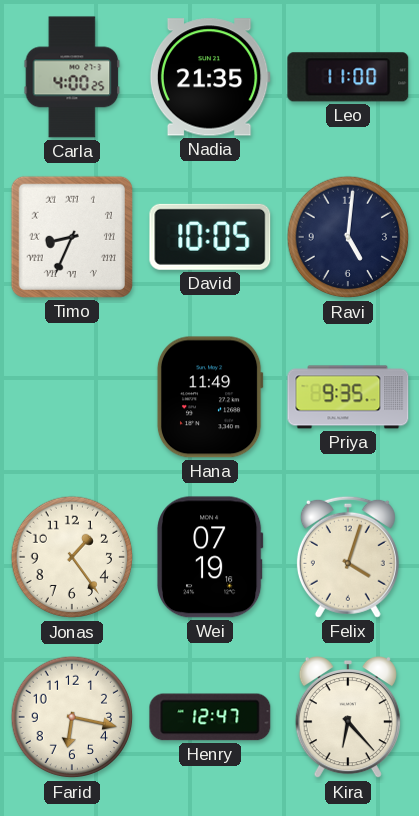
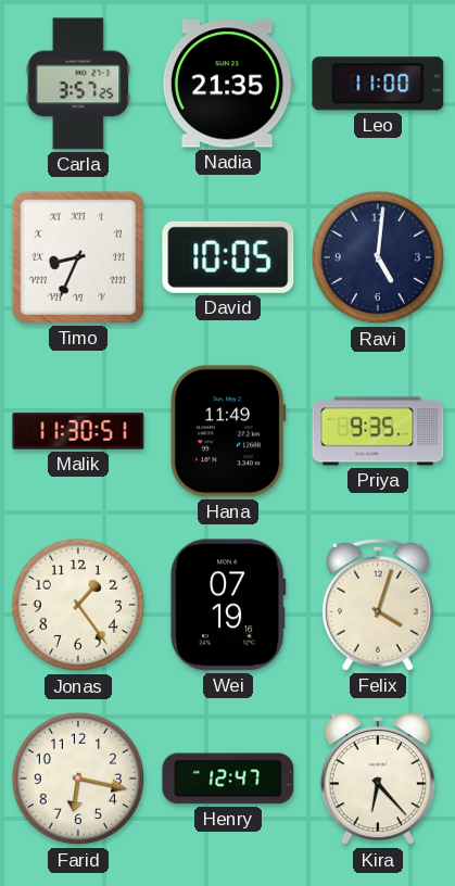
Carla: 4:00 -> 3:57
Malik: none -> 11:30
